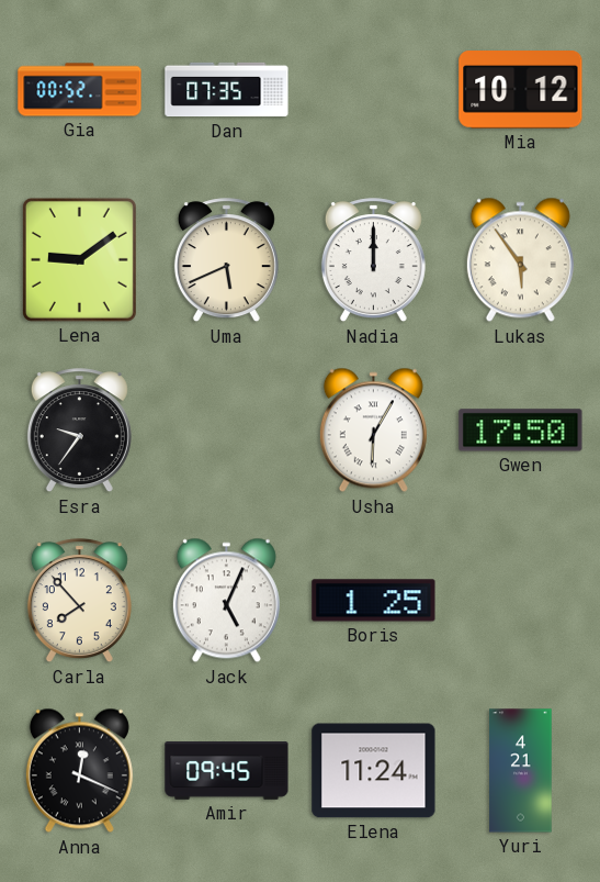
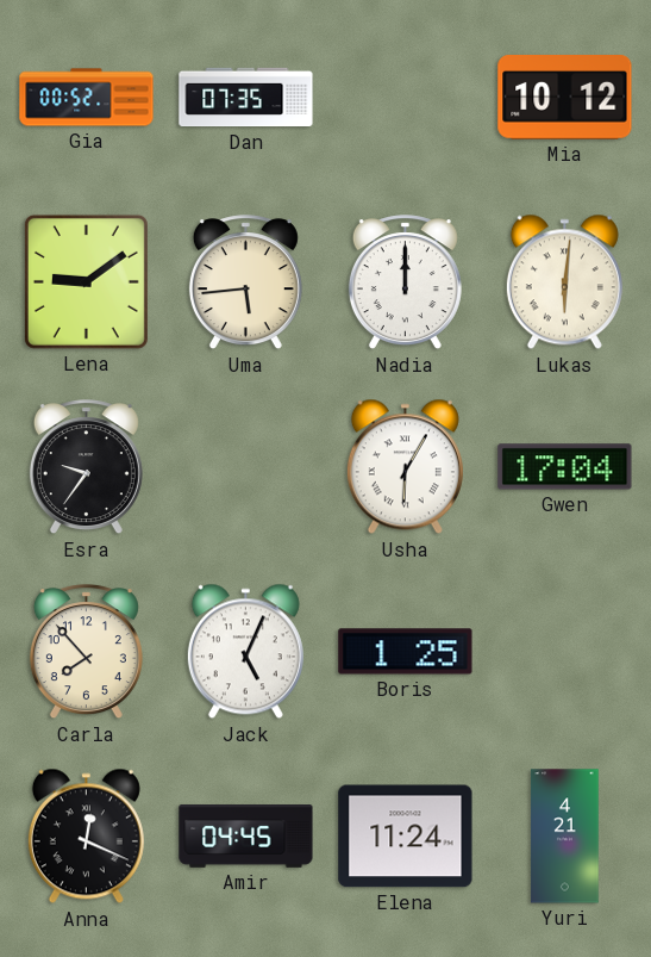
Uma: 5:41 -> 5:44
Lukas: 5:54 -> 6:01
Gwen: 17:50 -> 17:04
Amir: 09:45 -> 04:45
